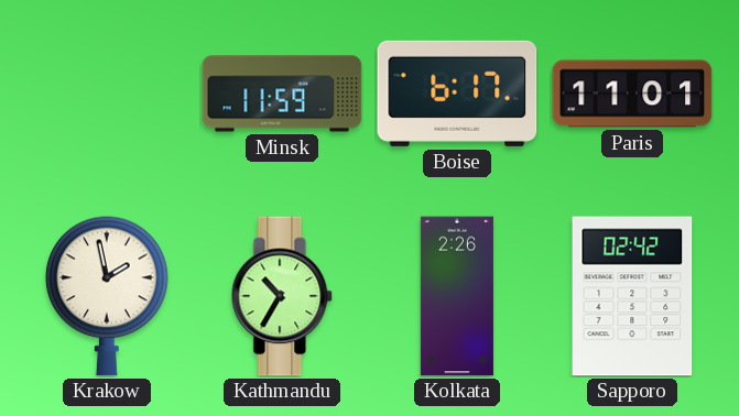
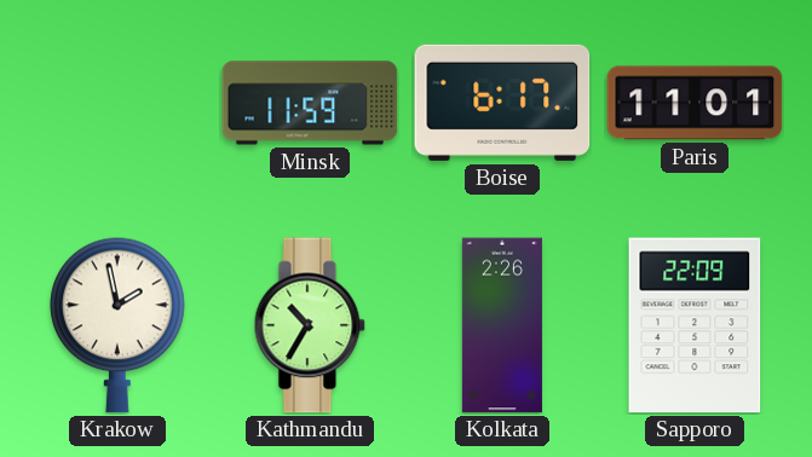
Sapporo: 02:42 -> 22:09
